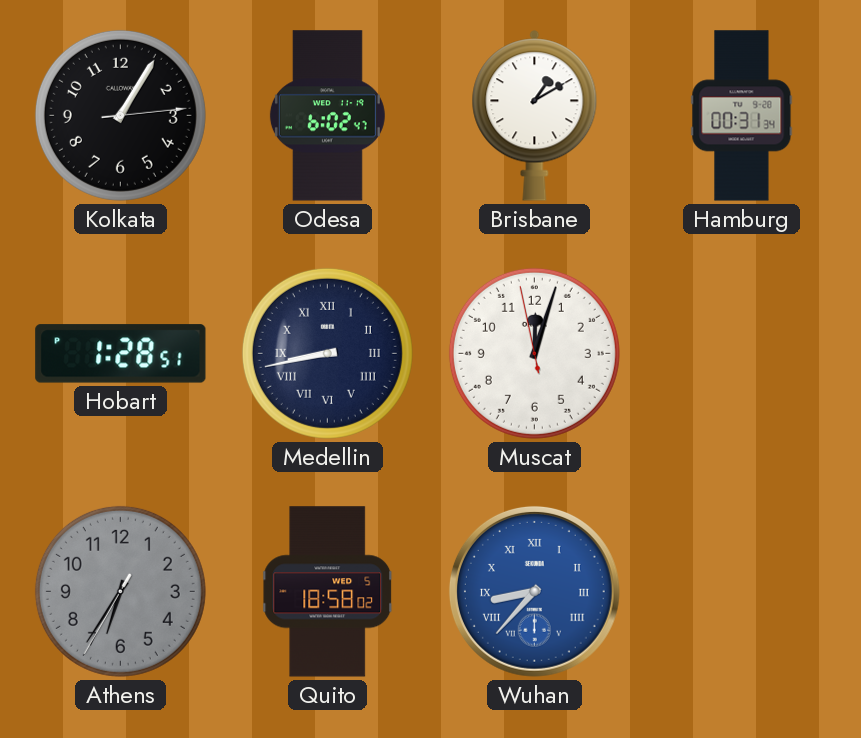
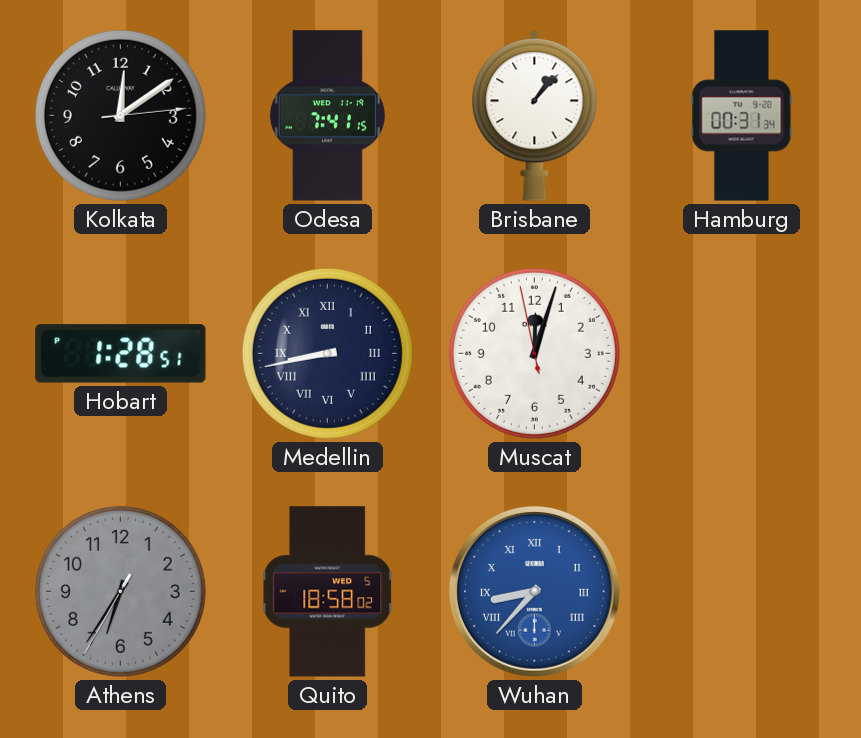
Kolkata: 1:05 -> 12:09
Odesa: 6:02 -> 7:41
Brisbane: 1:10 -> 1:07
